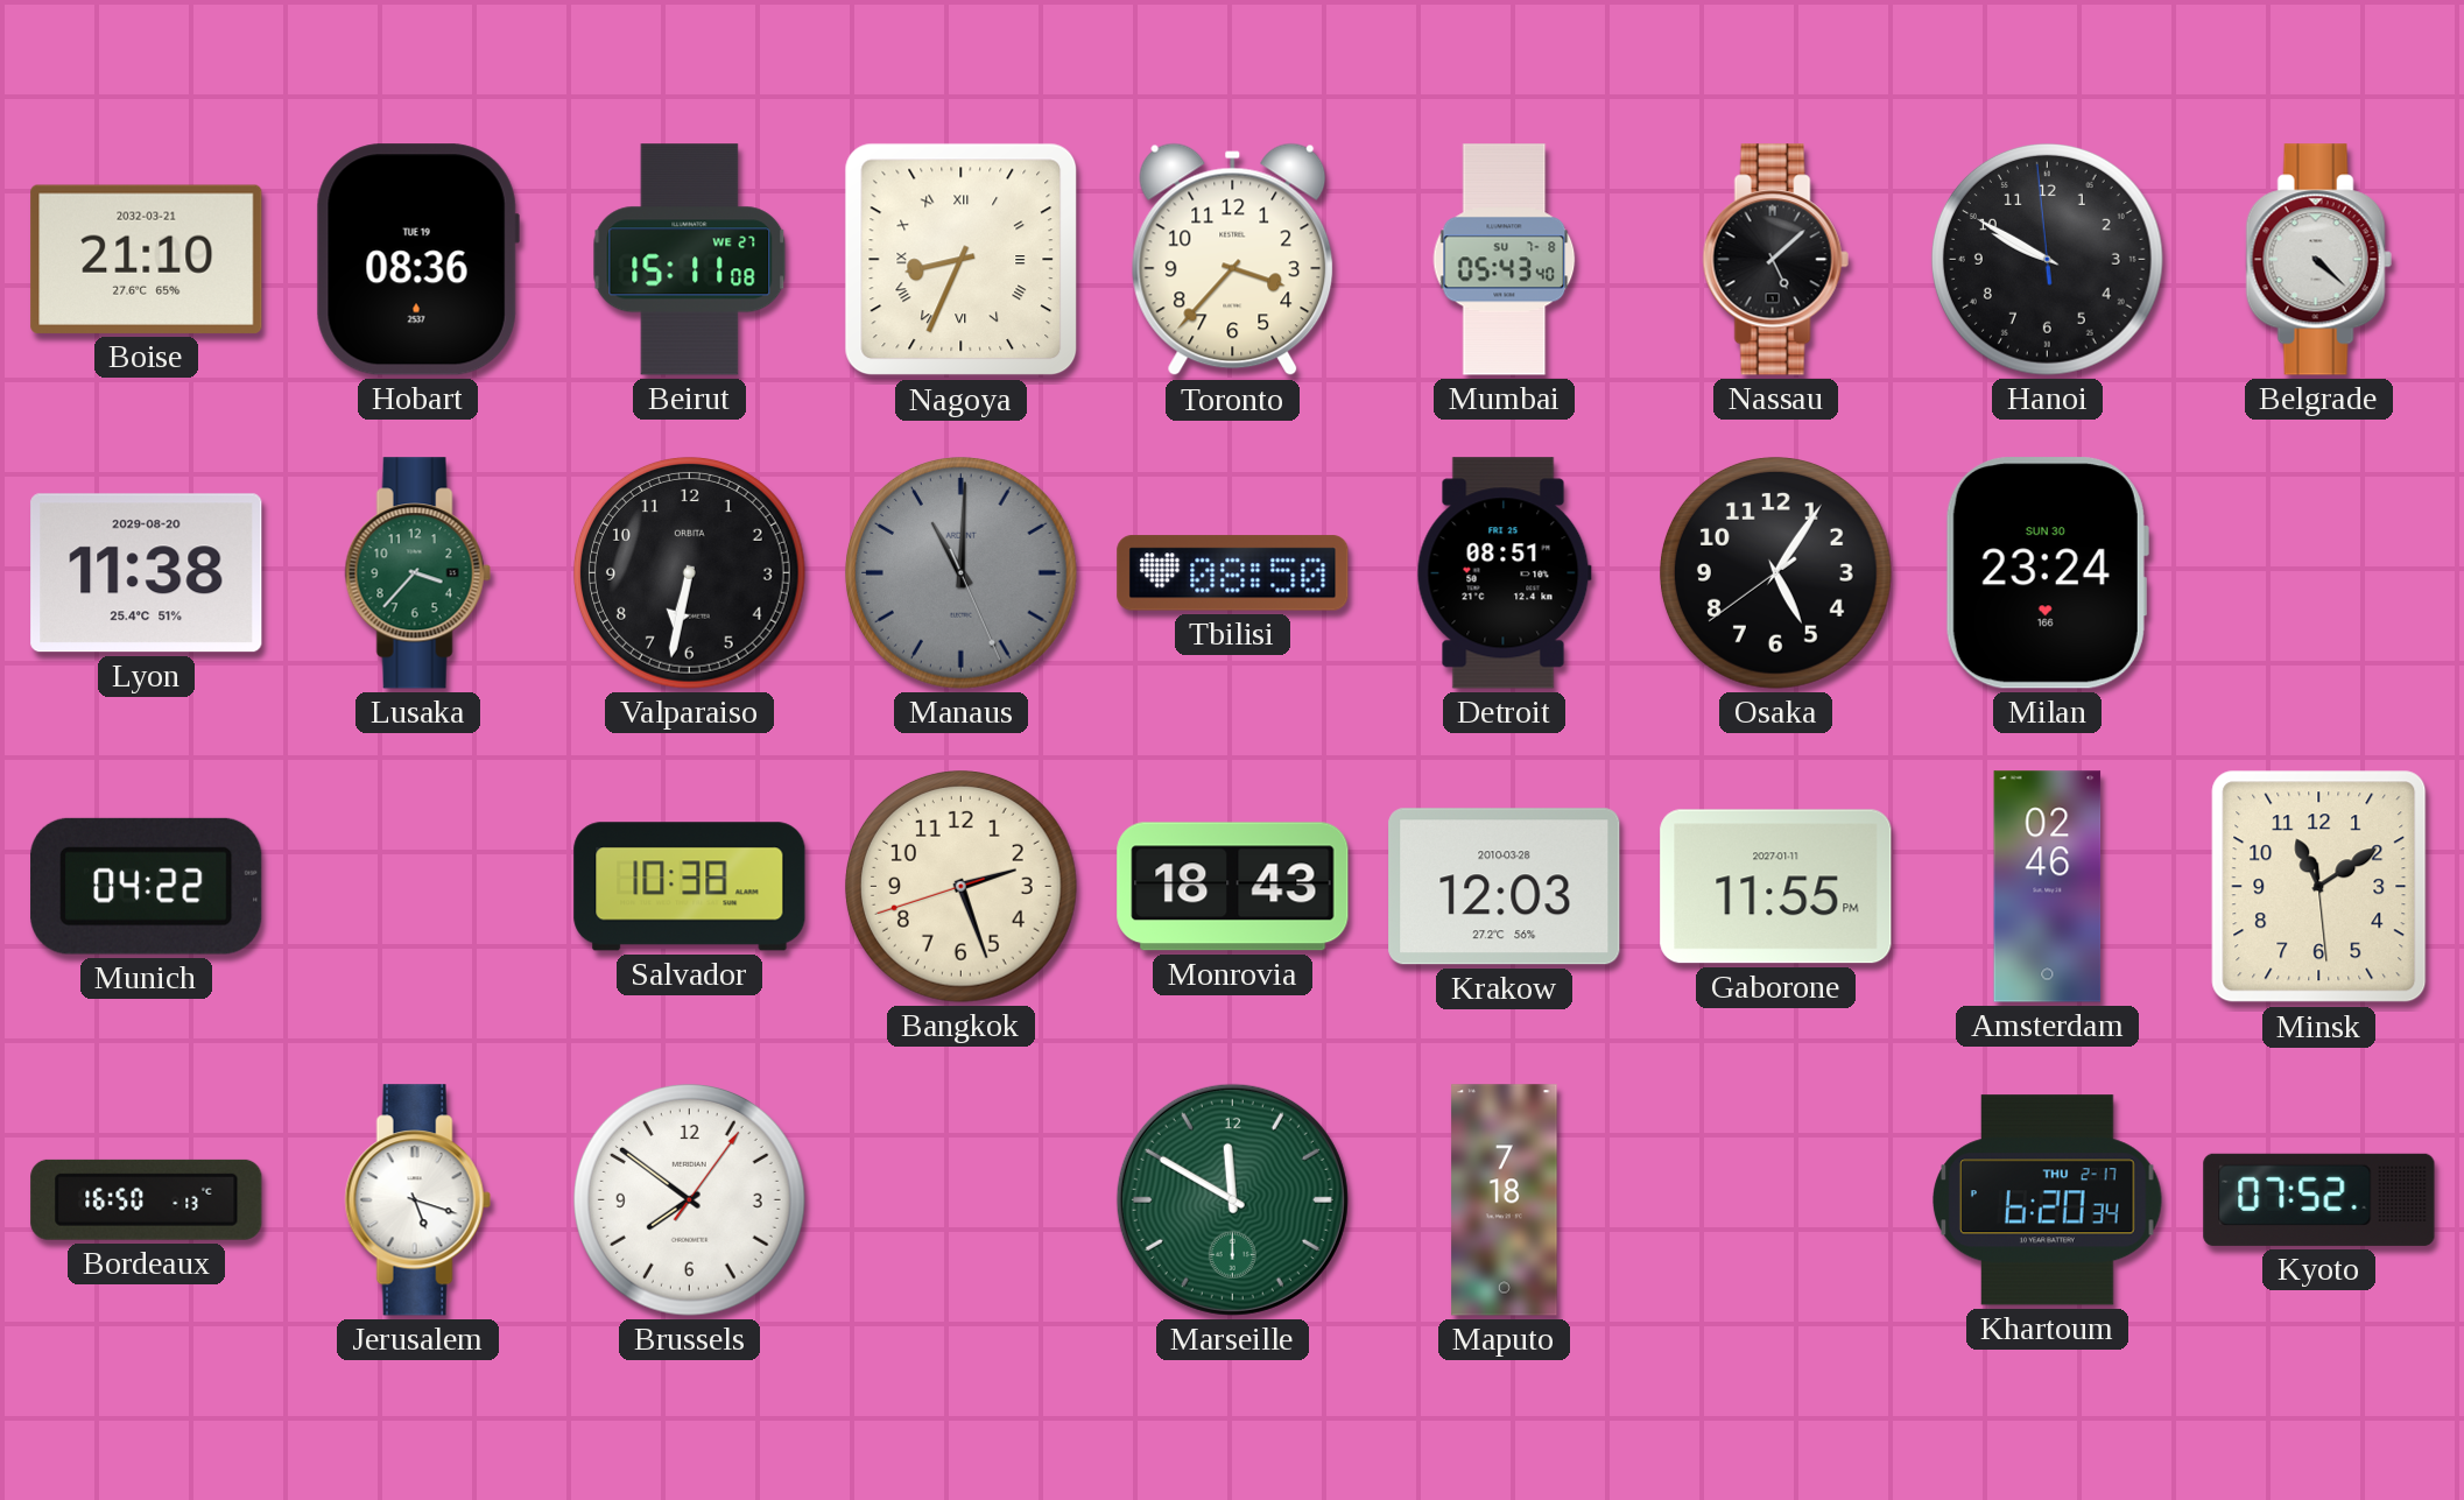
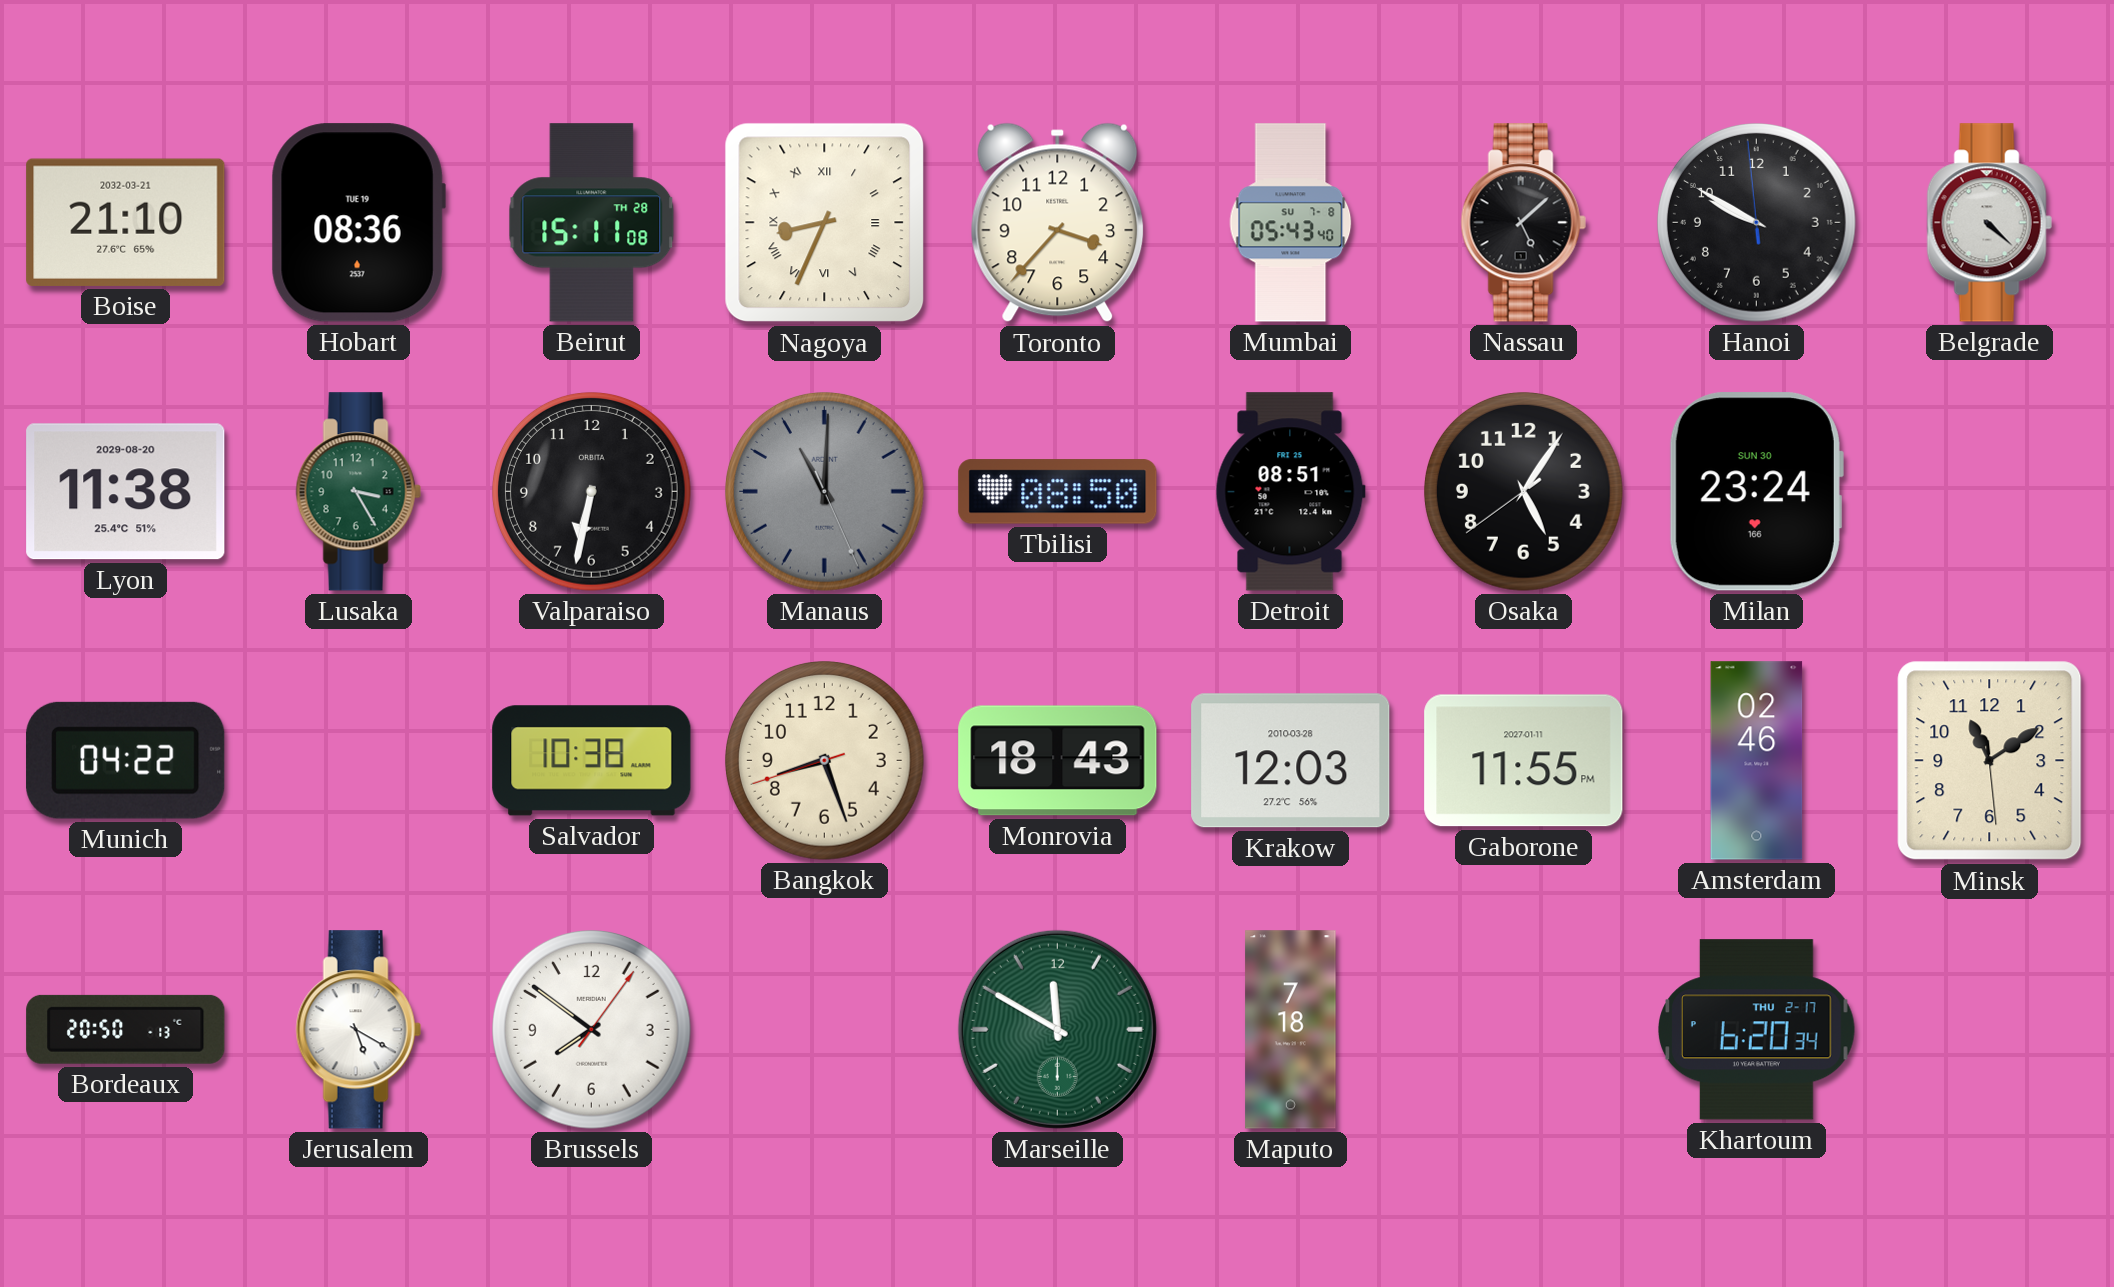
Beirut date: WE 27 -> TH 28
Lusaka: 3:37 -> 3:25
Bangkok: 2:26 -> 8:26
Bordeaux: 16:50 -> 20:50
Jerusalem: 5:18 -> 5:20
Kyoto: 07:52 -> none
